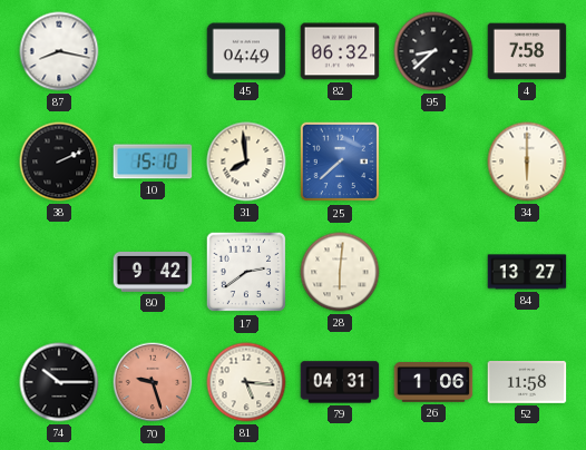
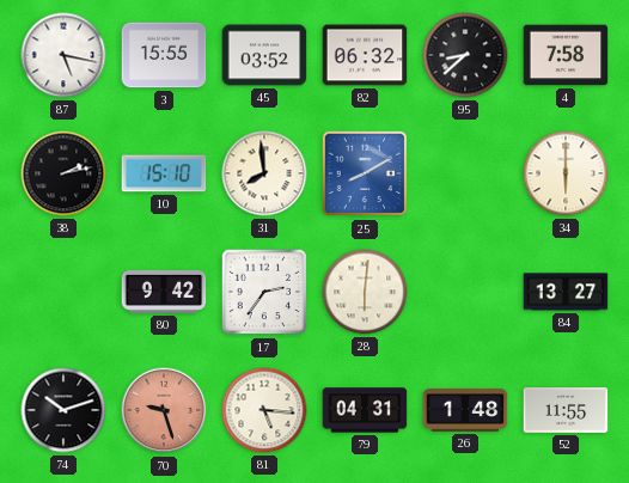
87: 8:17 -> 5:17
3: none -> 15:55
45: 04:49 -> 03:52
38: 2:11 -> 2:13
25: 7:38 -> 8:10
17: 2:39 -> 2:36
74: 10:15 -> 10:12
26: 1:06 -> 1:48
52: 11:58 -> 11:55
